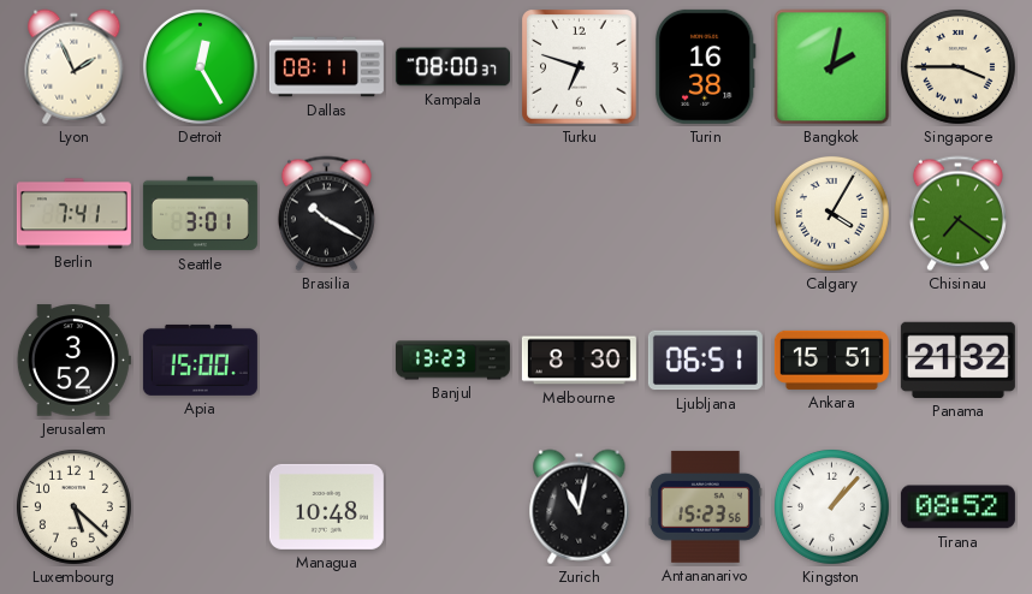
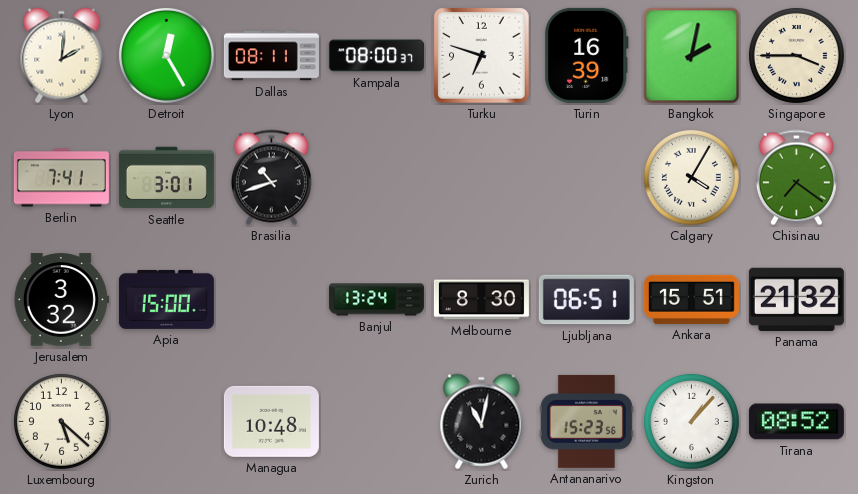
Lyon: 1:56 -> 2:01
Turin: 16:38 -> 16:39
Brasilia: 10:20 -> 10:42
Jerusalem: 3:52 -> 3:32
Banjul: 13:23 -> 13:24
